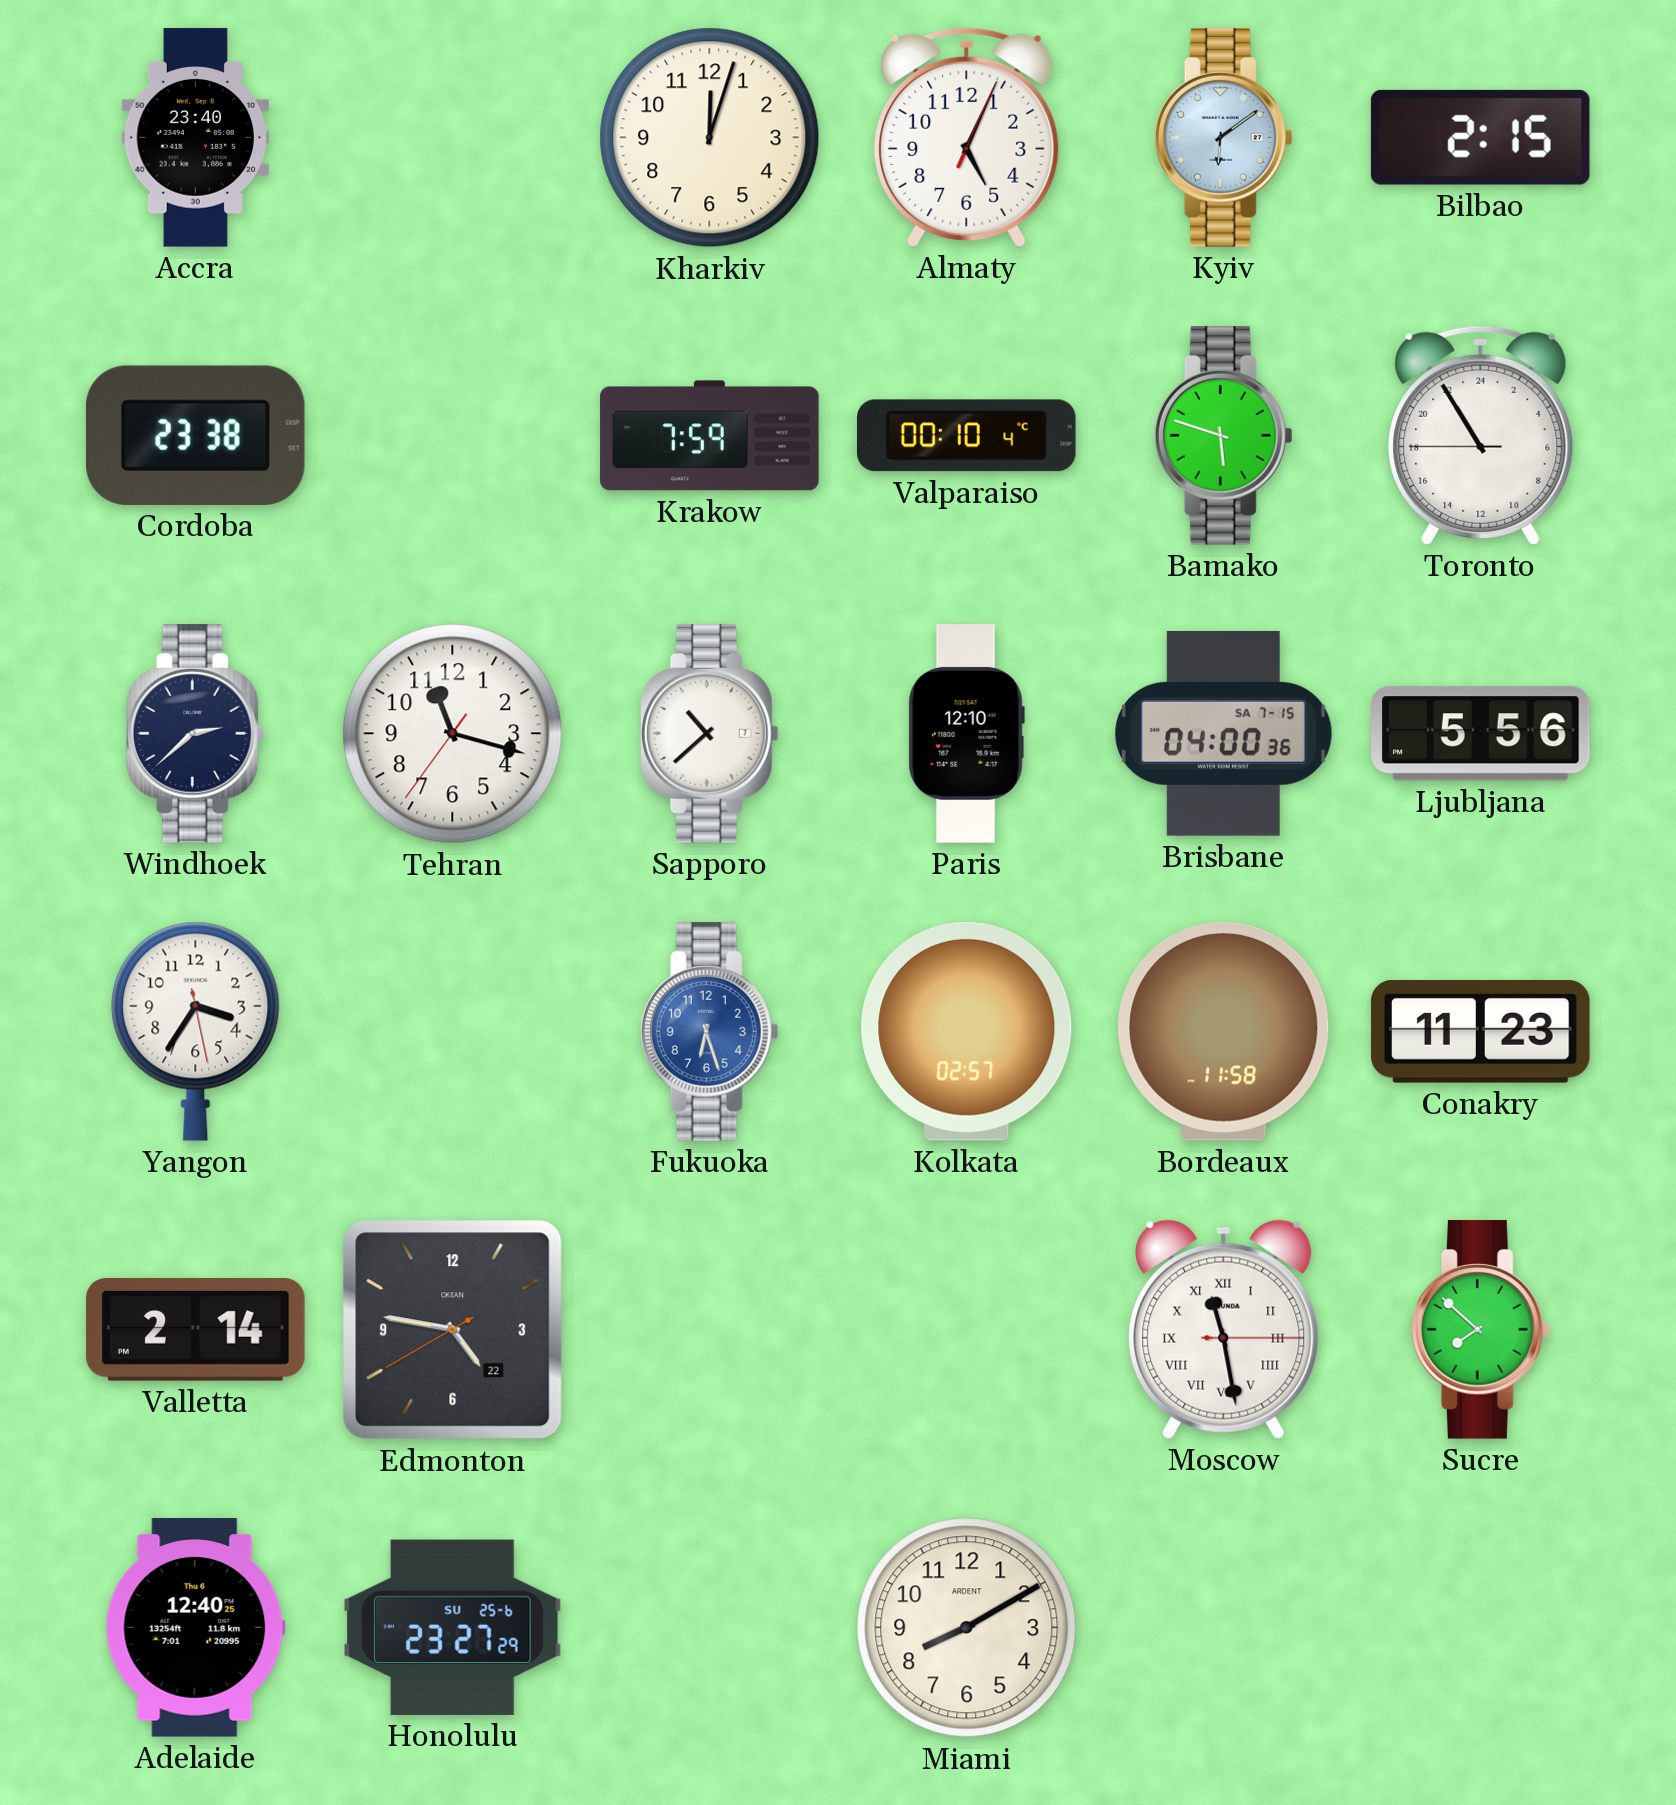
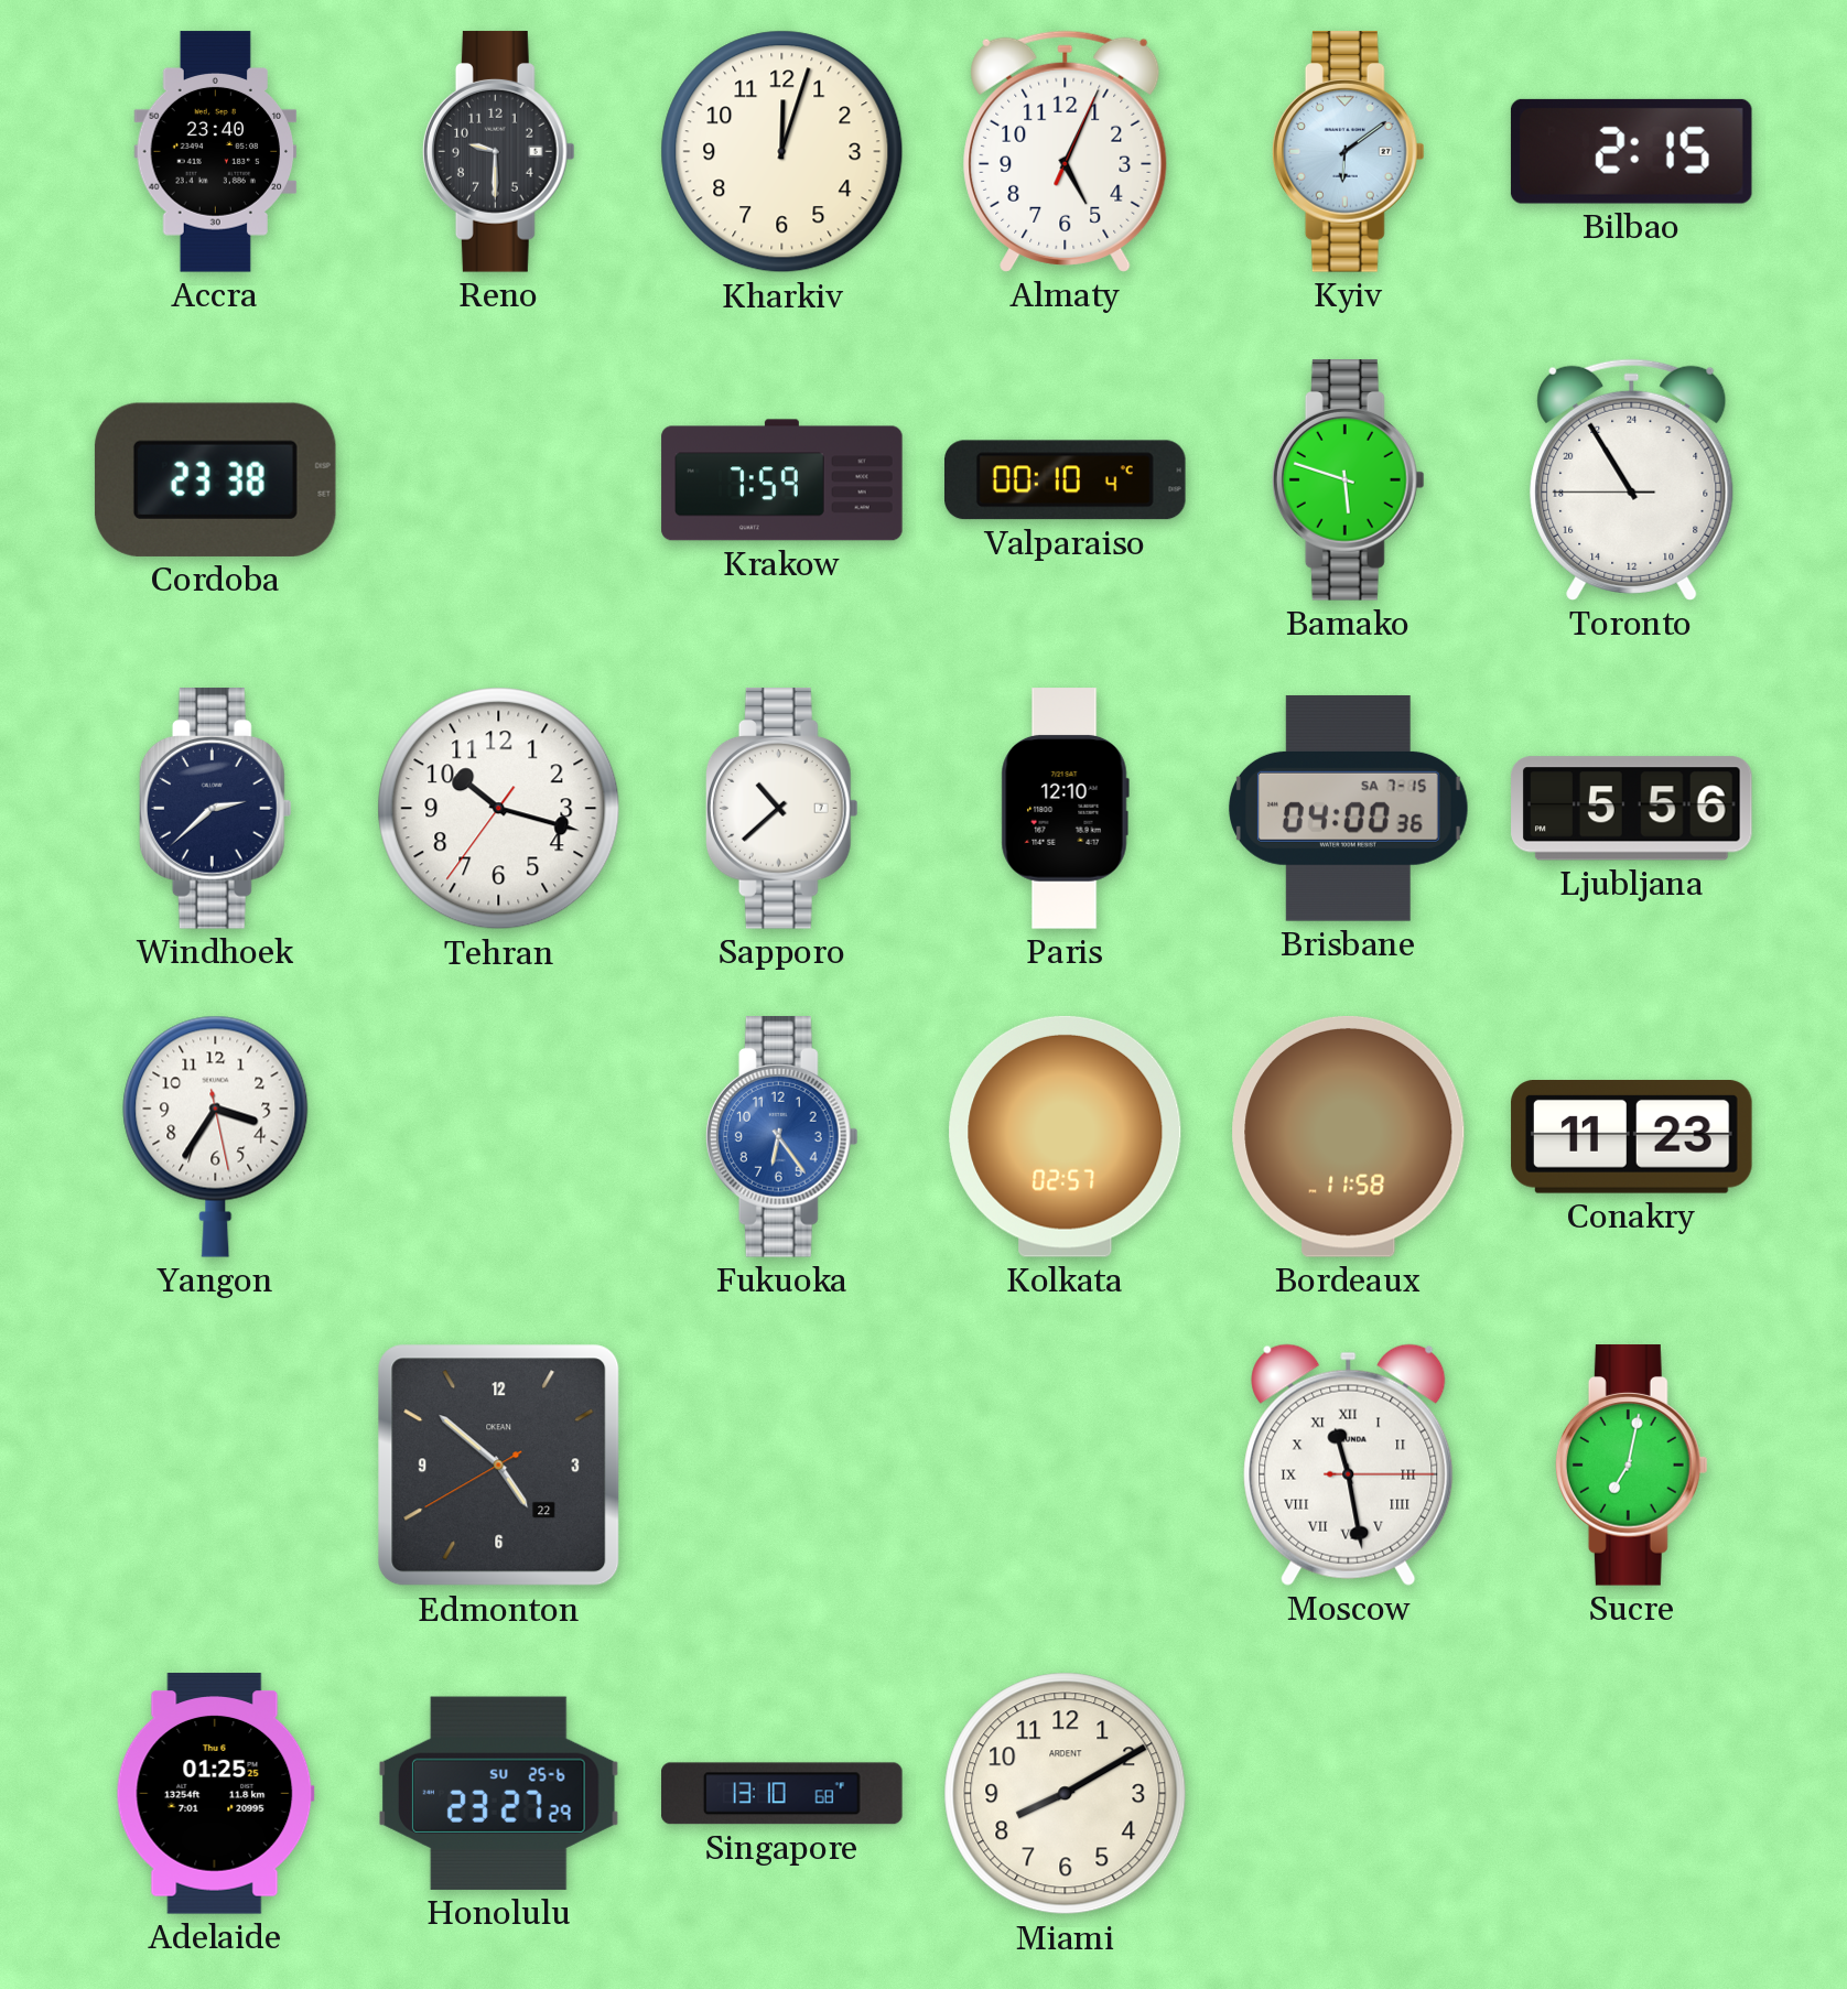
Reno: none -> 9:30
Tehran: 11:17 -> 10:17
Fukuoka: 6:27 -> 6:24
Valletta: 2:14 -> none
Edmonton: 4:46 -> 4:51
Sucre: 7:52 -> 7:02
Adelaide: 12:40 -> 01:25
Singapore: none -> 13:10
